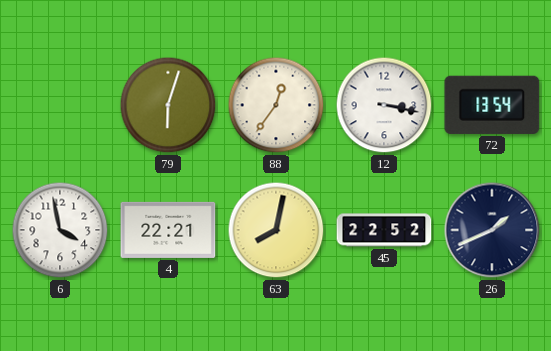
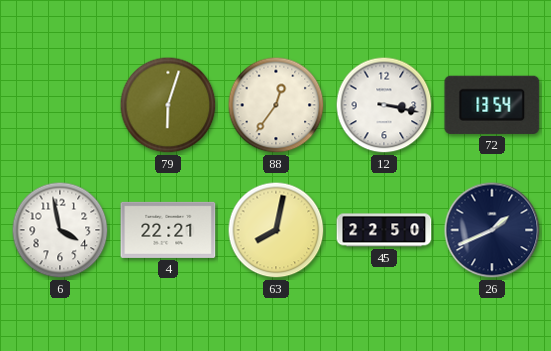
45: 22:52 -> 22:50
